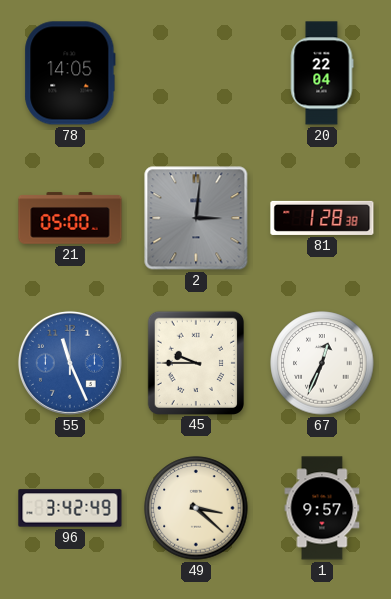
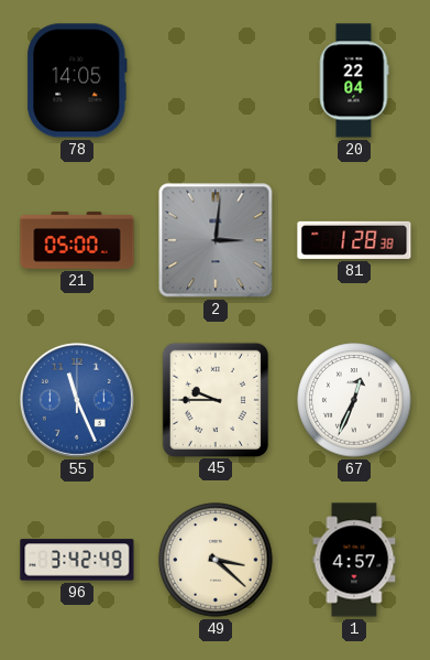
1: 9:57 -> 4:57
